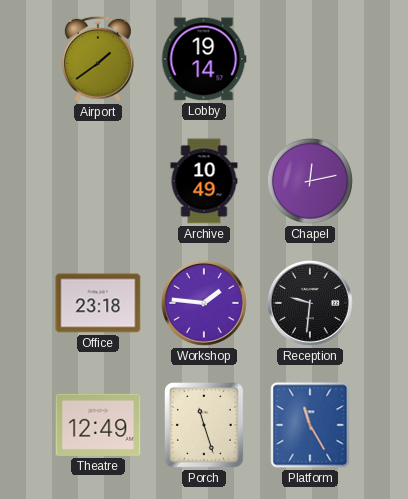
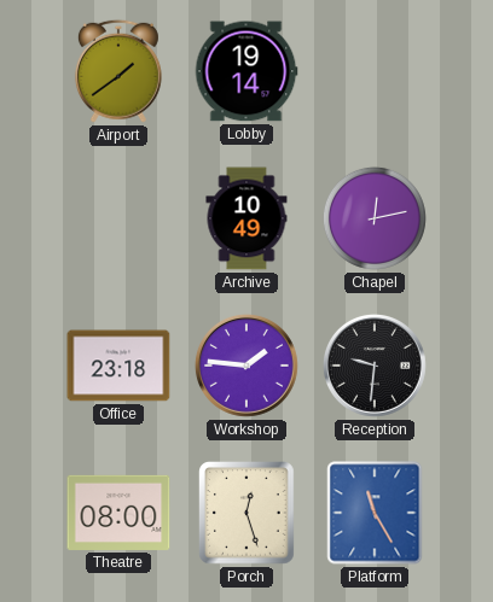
Theatre: 12:49 -> 08:00
Porch: 11:27 -> 12:27
